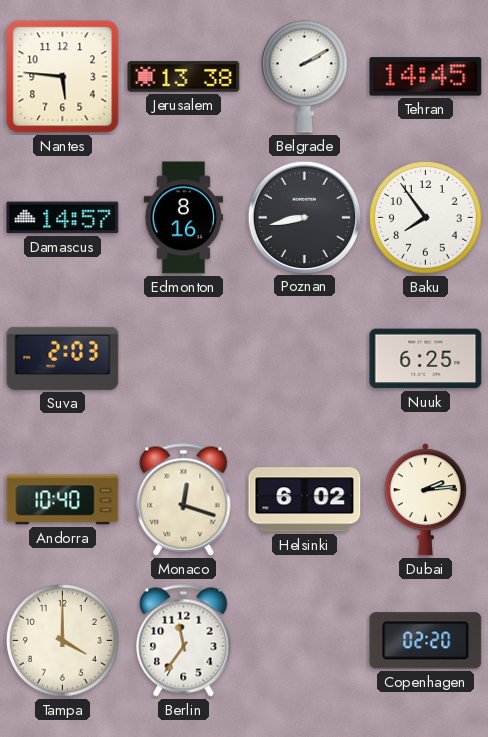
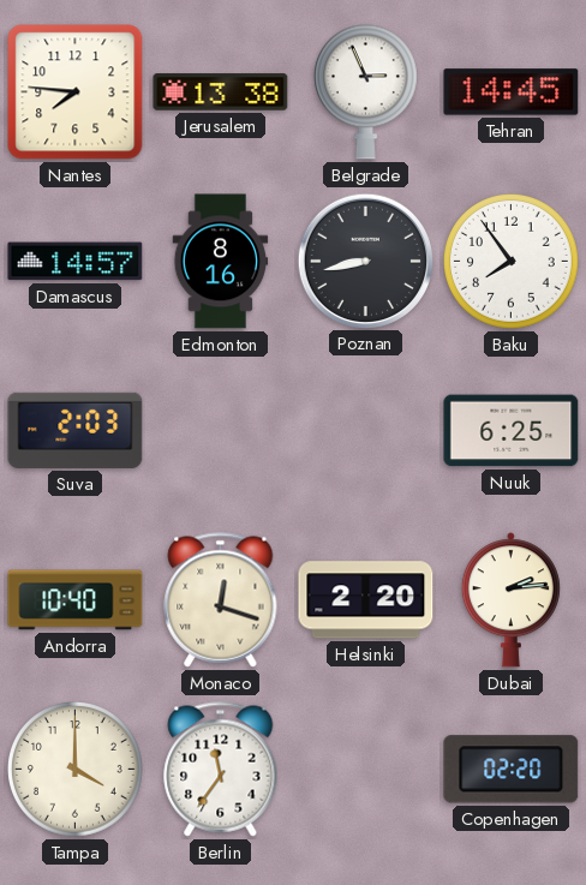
Nantes: 5:46 -> 7:46
Belgrade: 2:10 -> 2:56
Helsinki: 6:02 -> 2:20
